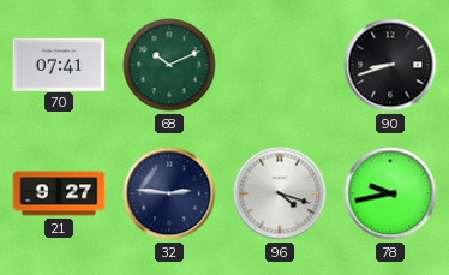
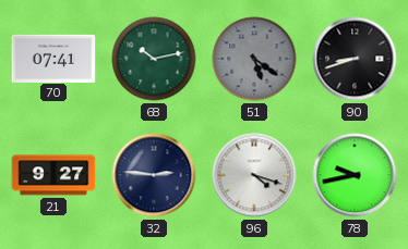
68: 10:11 -> 10:13
51: none -> 5:21
